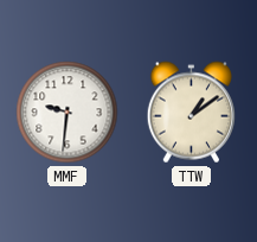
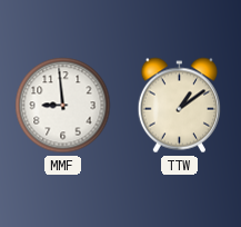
MMF: 9:31 -> 8:59
